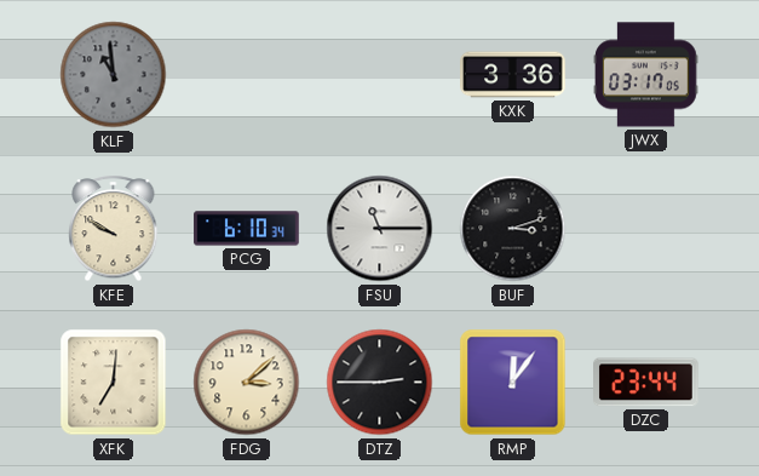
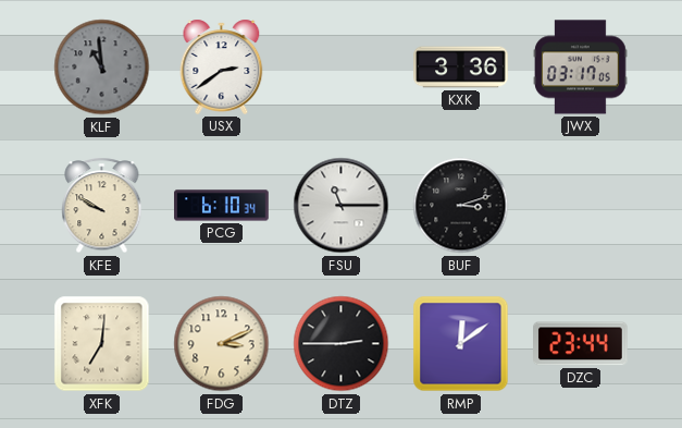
USX: none -> 2:39
FDG: 3:08 -> 3:11
RMP: 12:06 -> 12:09
